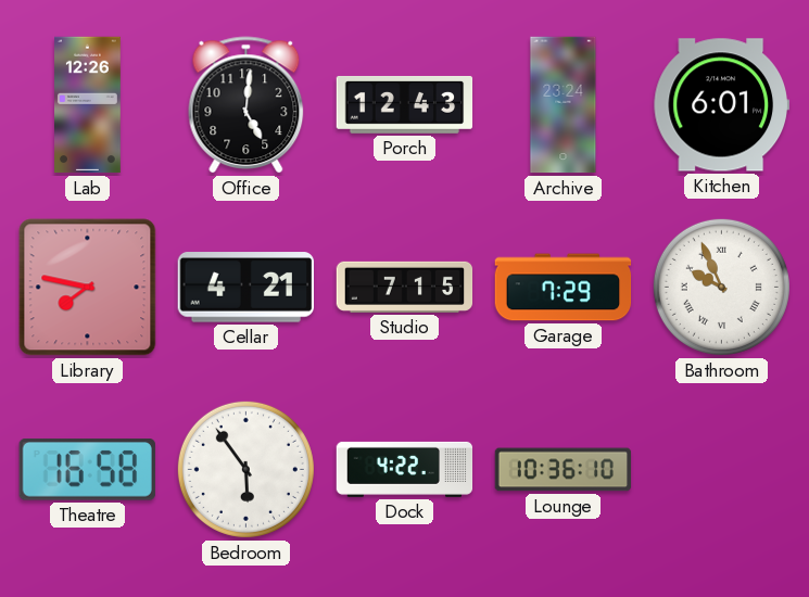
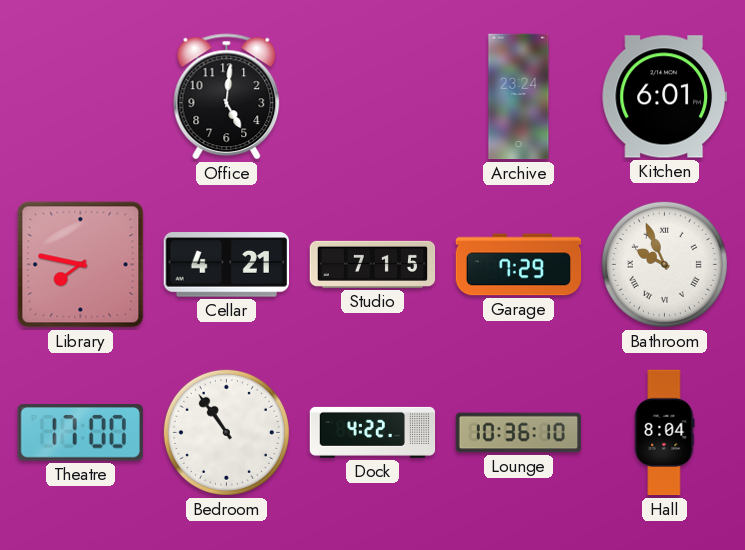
Lab: 12:26 -> none
Porch: 12:43 -> none
Theatre: 16:58 -> 17:00
Bedroom: 5:54 -> 10:54
Hall: none -> 8:04
